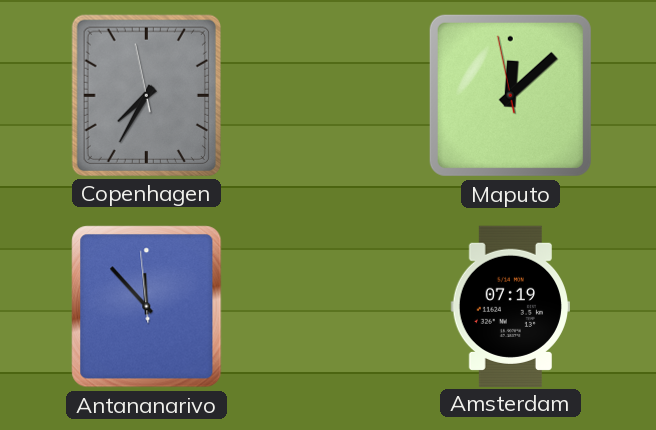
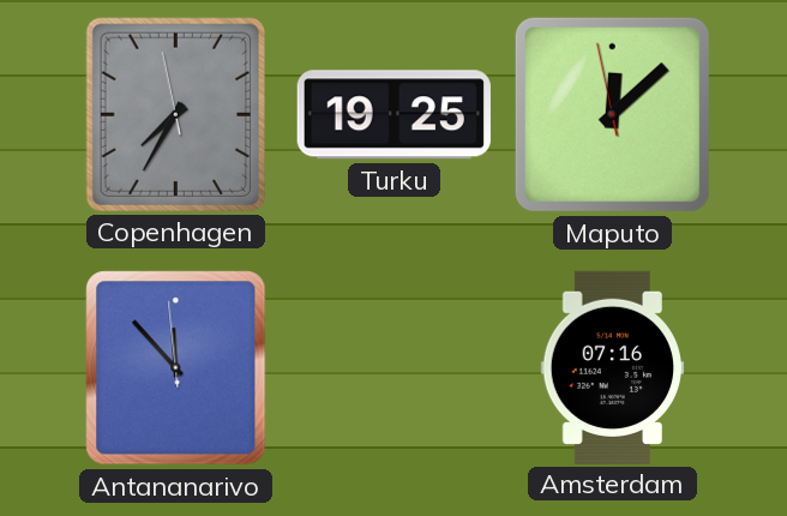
Turku: none -> 19:25
Amsterdam: 07:19 -> 07:16
